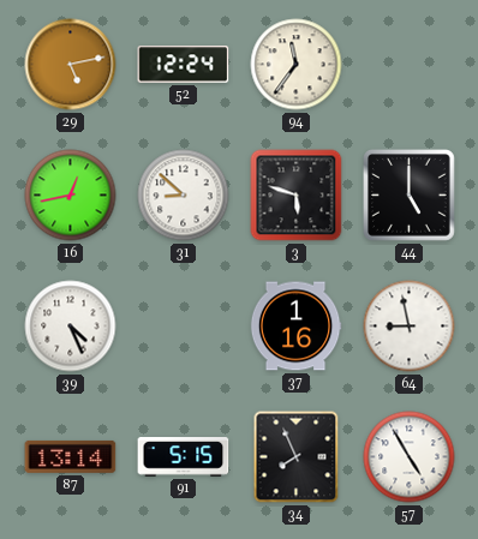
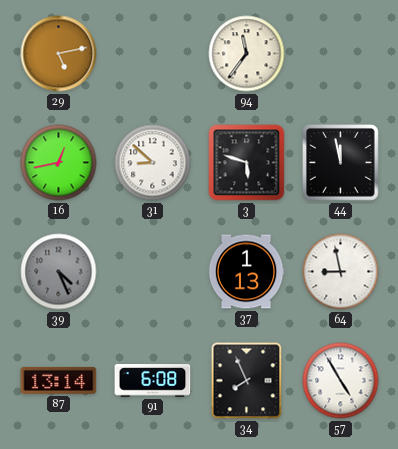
52: 12:24 -> none
44: 5:00 -> 11:58
39 dial: white -> grey
37: 1:16 -> 1:13
91: 5:15 -> 6:08
